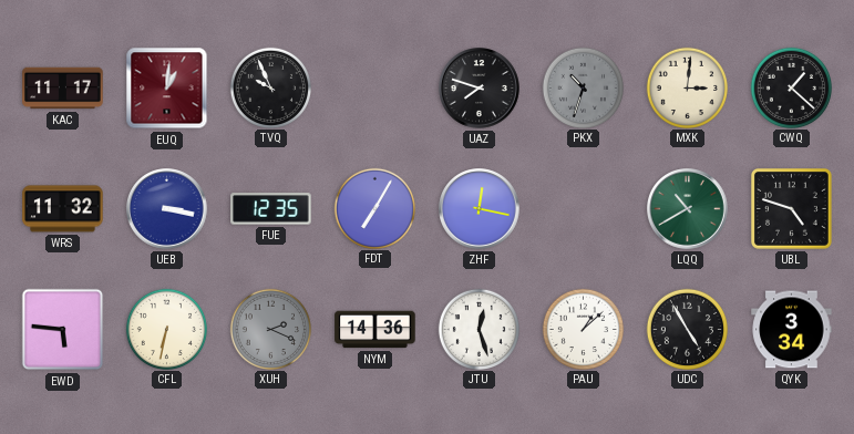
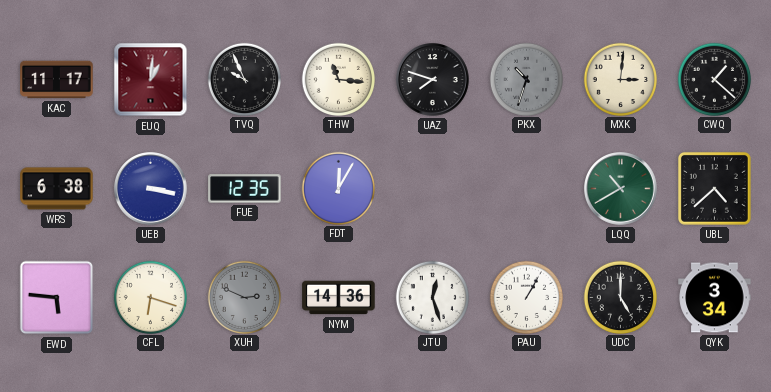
THW: none -> 11:16
WRS: 11:32 -> 6:38
FDT: 7:05 -> 12:05
ZHF: 12:17 -> none
UBL: 4:48 -> 4:38
CFL: 6:32 -> 6:18
XUH: 2:19 -> 2:49
PAU: 1:08 -> 1:05
UDC: 4:55 -> 5:00
